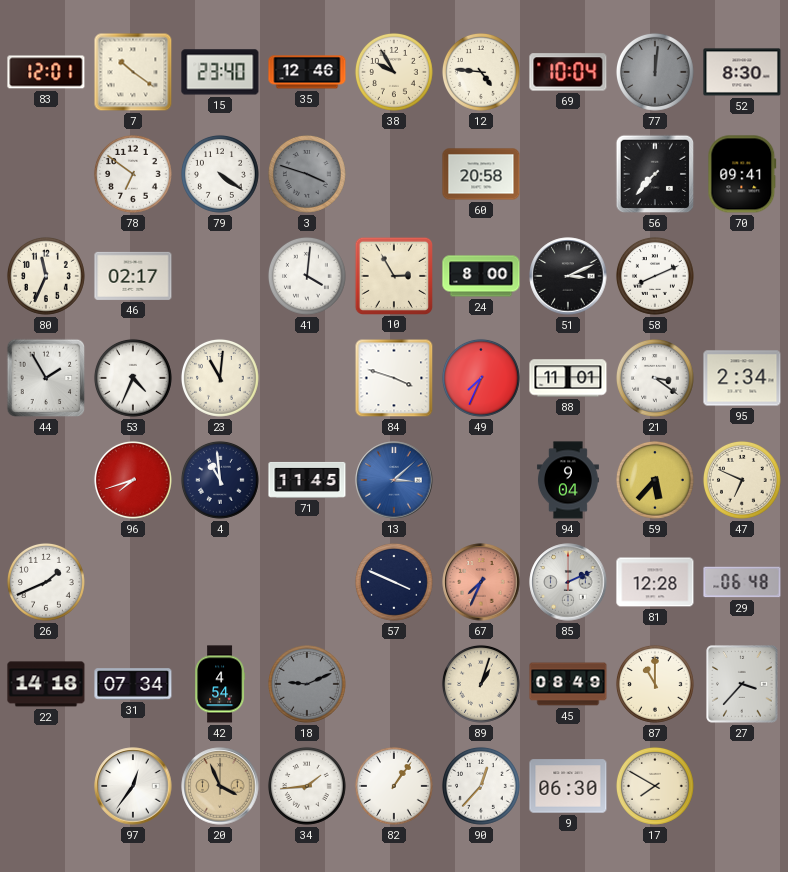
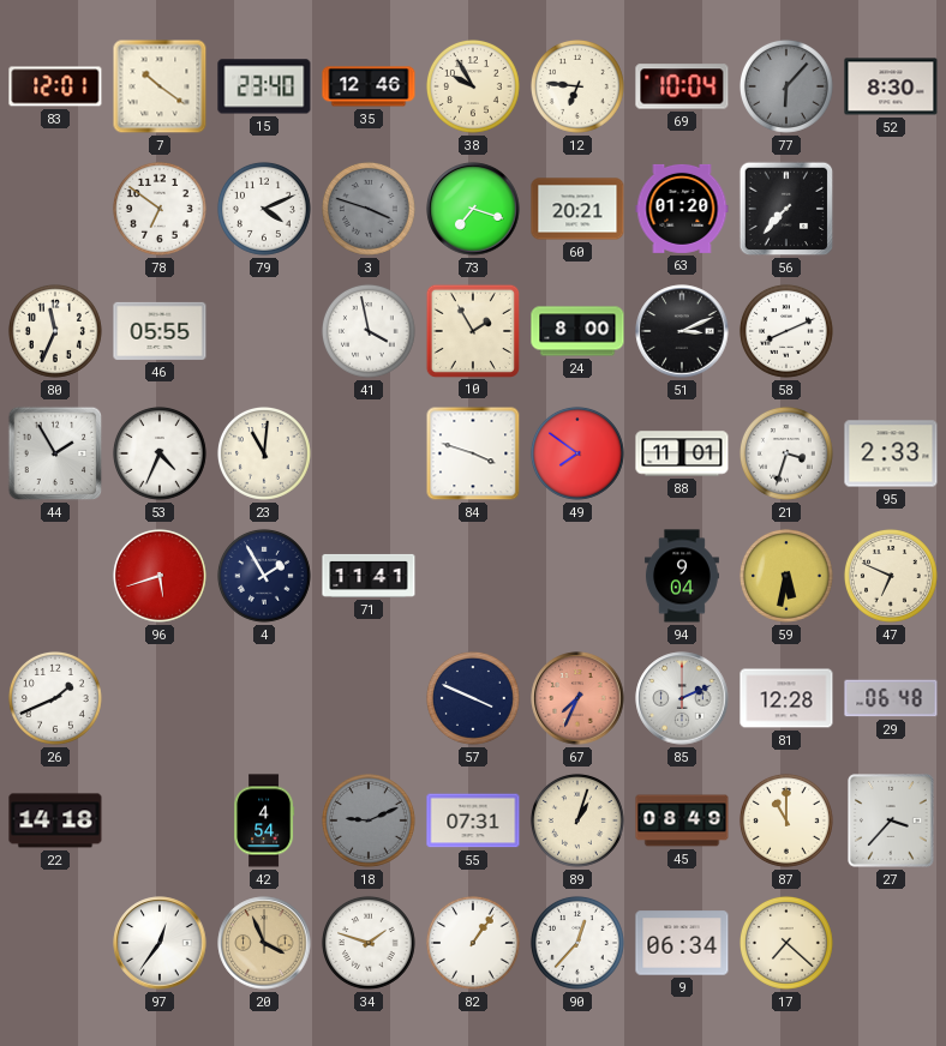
12: 4:46 -> 6:46
77: 12:01 -> 6:07
79: 4:21 -> 4:11
73: none -> 7:18
60: 20:58 -> 20:21
63: none -> 01:20
70: 09:41 -> none
46: 02:17 -> 05:55
41: 4:01 -> 3:58
10: 2:55 -> 1:55
49: 7:34 -> 7:51
21: 3:21 -> 3:33
95: 2:34 -> 2:33
96: 7:42 -> 5:42
4: 10:59 -> 1:55
71: 11:45 -> 11:41
13: 3:08 -> none
59: 5:37 -> 5:32
31: 07:34 -> none
55: none -> 07:31
34: 1:44 -> 1:48
9: 06:30 -> 06:34
17: 7:50 -> 7:22
